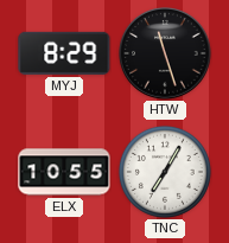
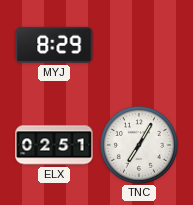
HTW: 11:27 -> none
ELX: 10:55 -> 02:51
